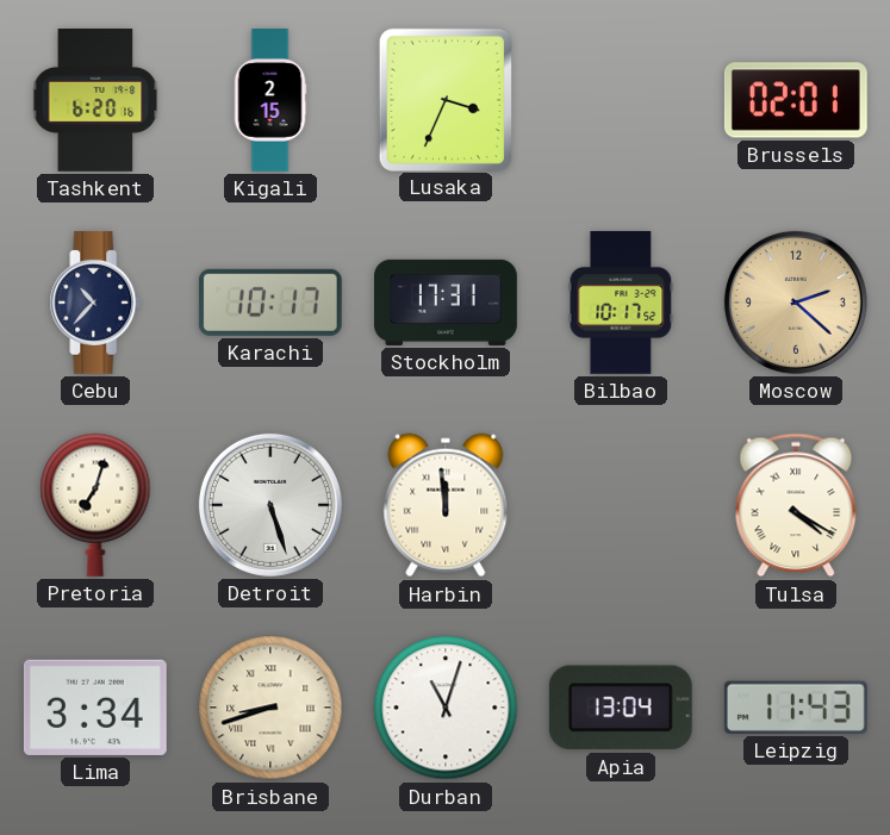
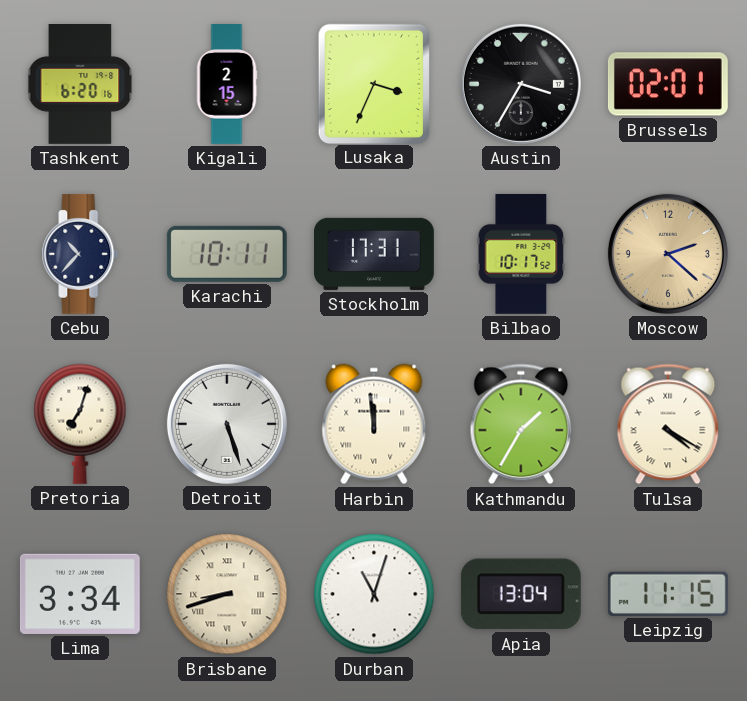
Austin: none -> 3:35
Karachi: 10:17 -> 10:11
Kathmandu: none -> 1:35
Leipzig: 11:43 -> 11:15
